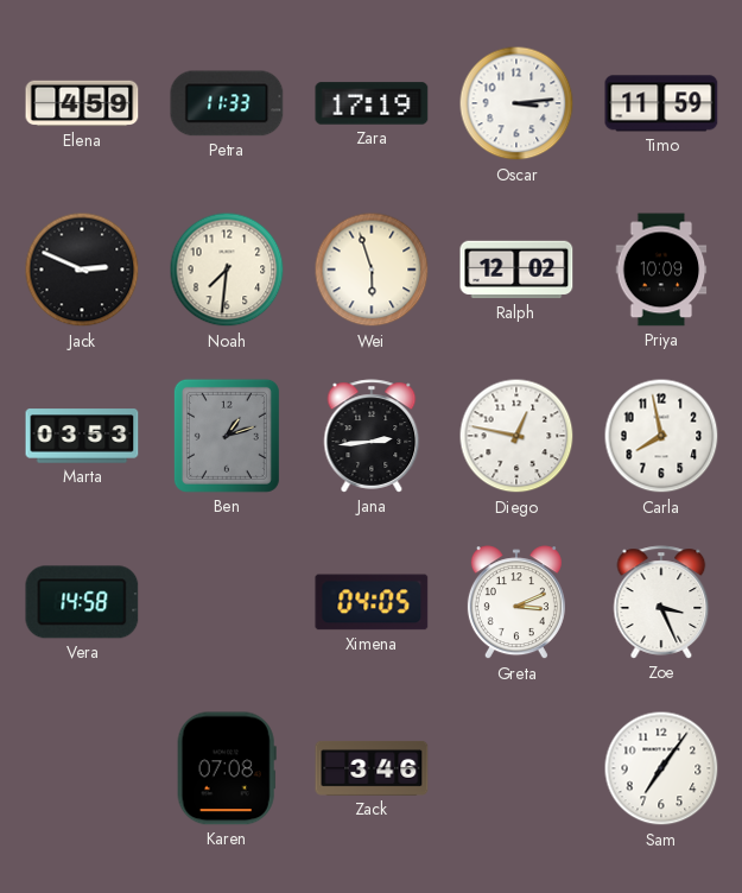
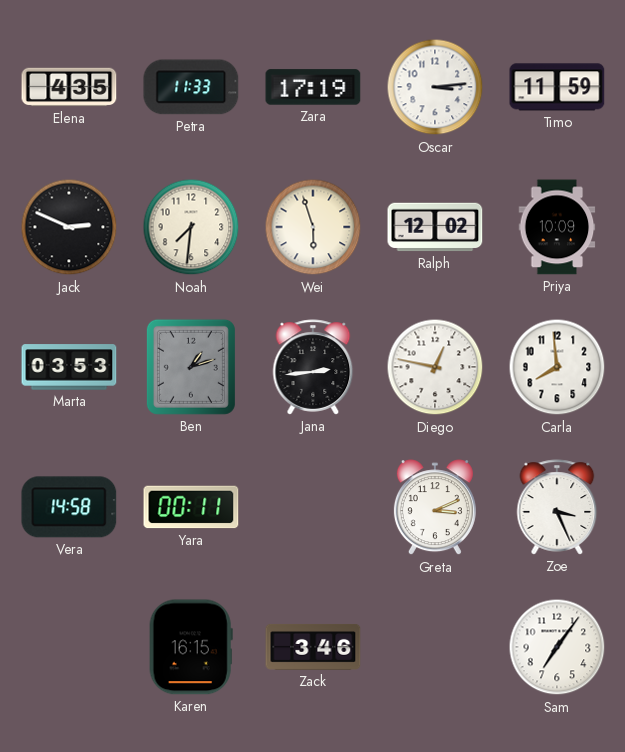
Elena: 4:59 -> 4:35
Carla: 7:58 -> 7:59
Yara: none -> 00:11
Ximena: 04:05 -> none
Karen: 07:08 -> 16:15
